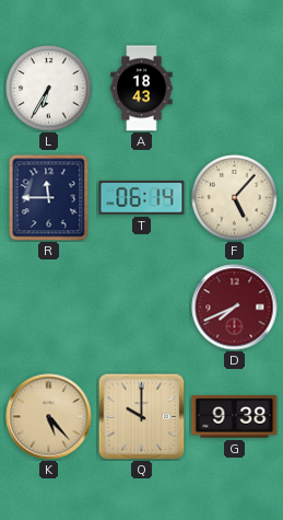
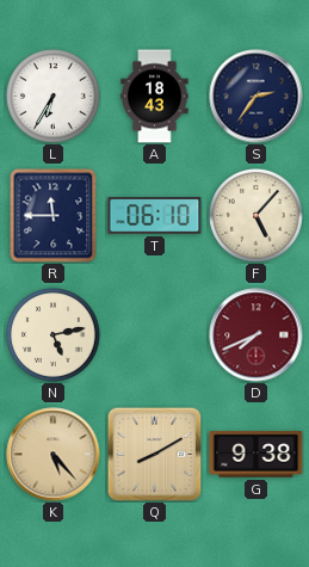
S: none -> 2:36
T: 06:14 -> 06:10
N: none -> 5:13
Q: 10:00 -> 8:10
